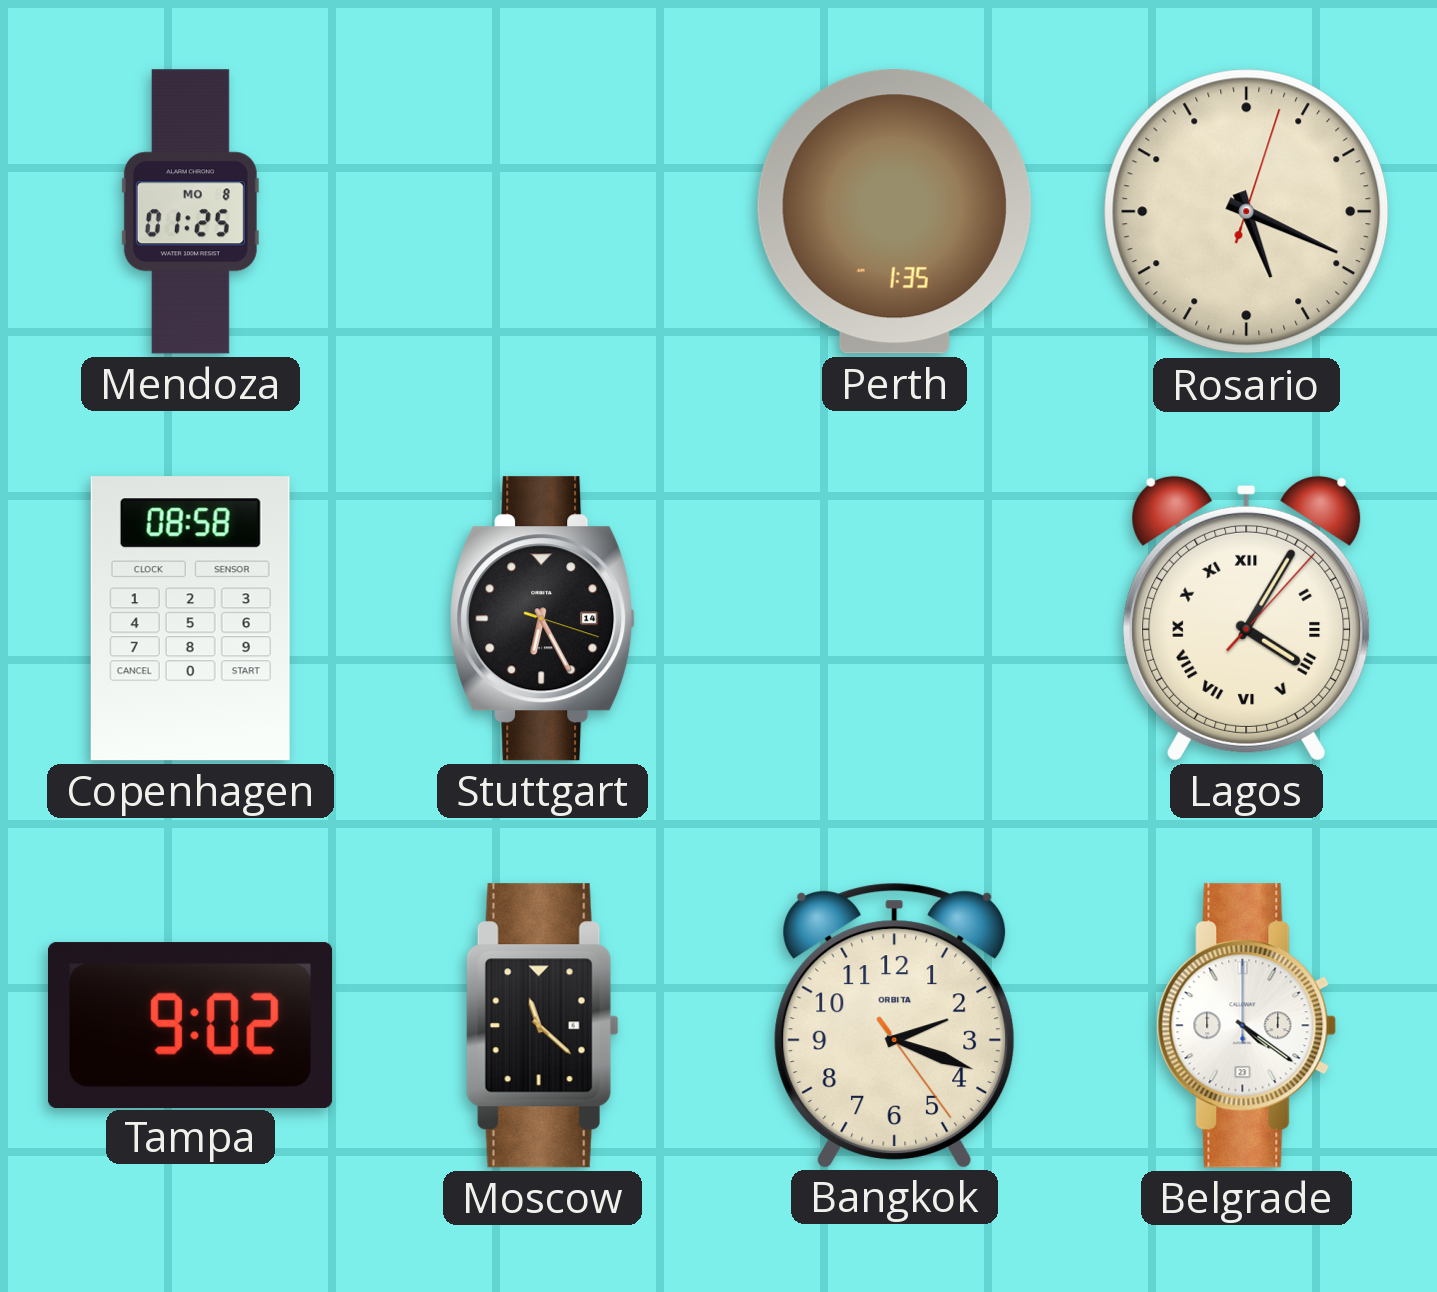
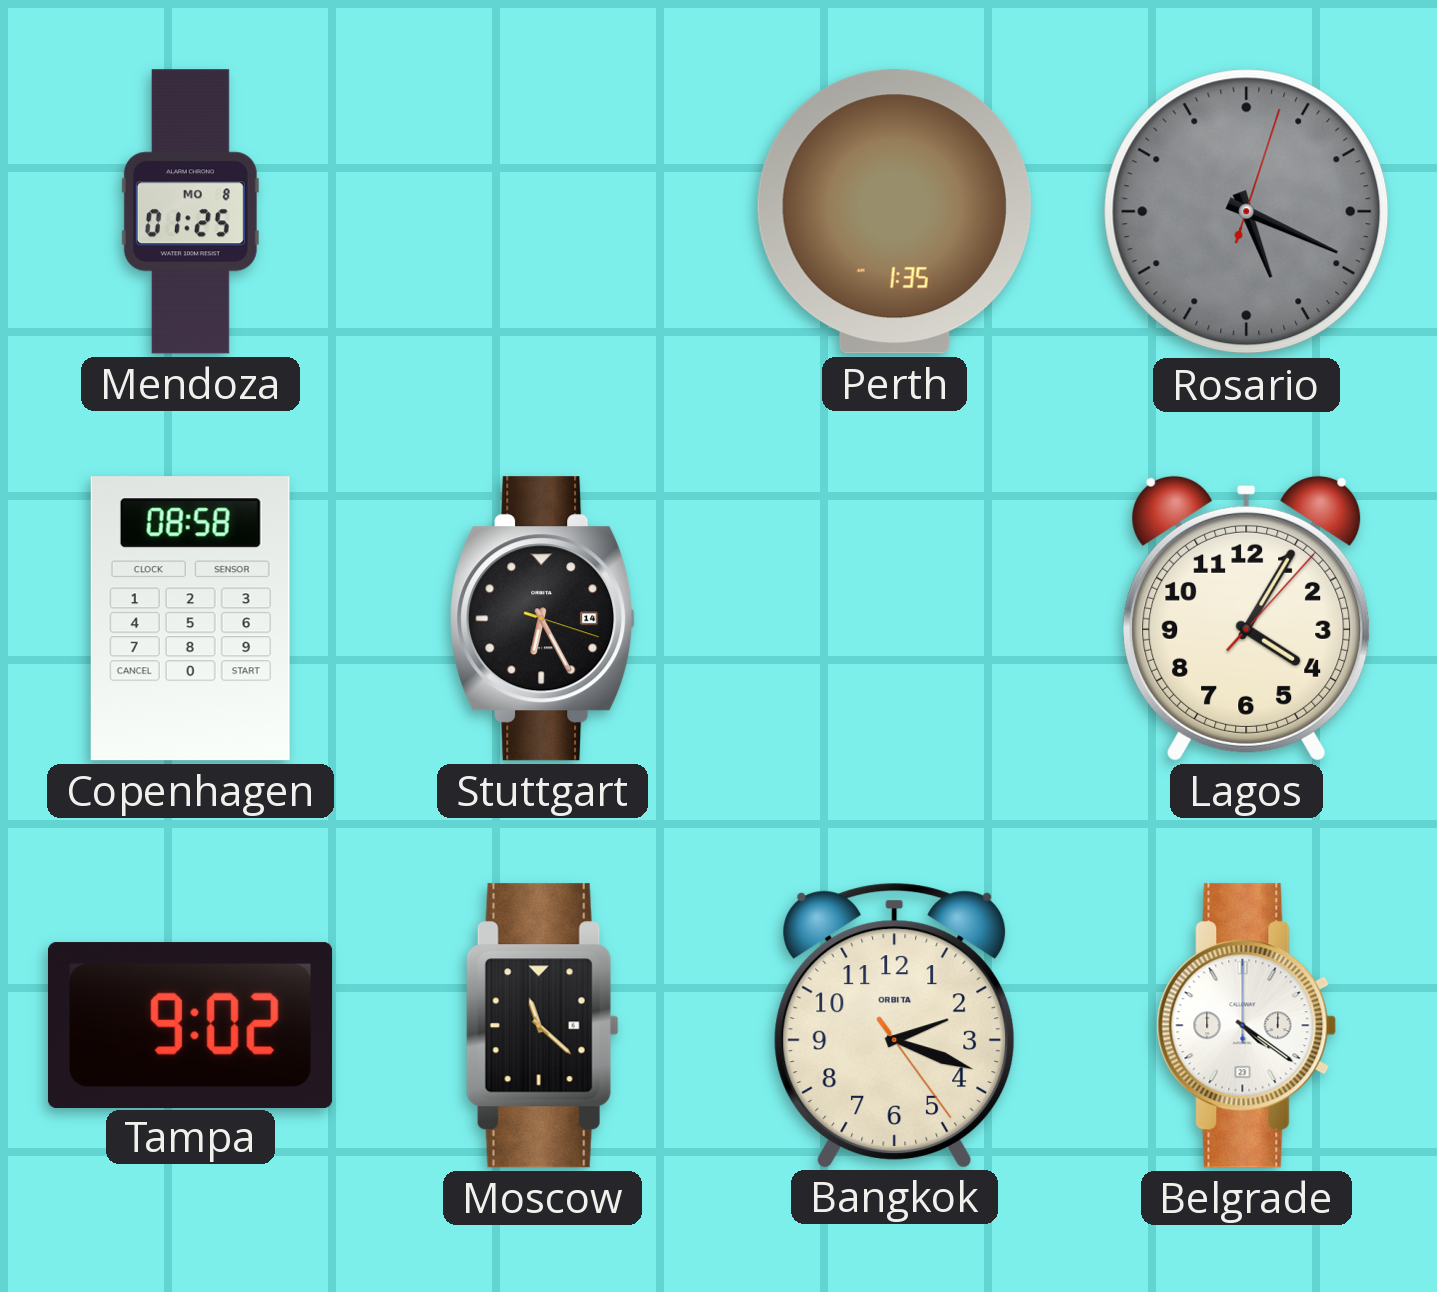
Rosario dial: cream -> grey
Lagos numerals: Roman -> Arabic
